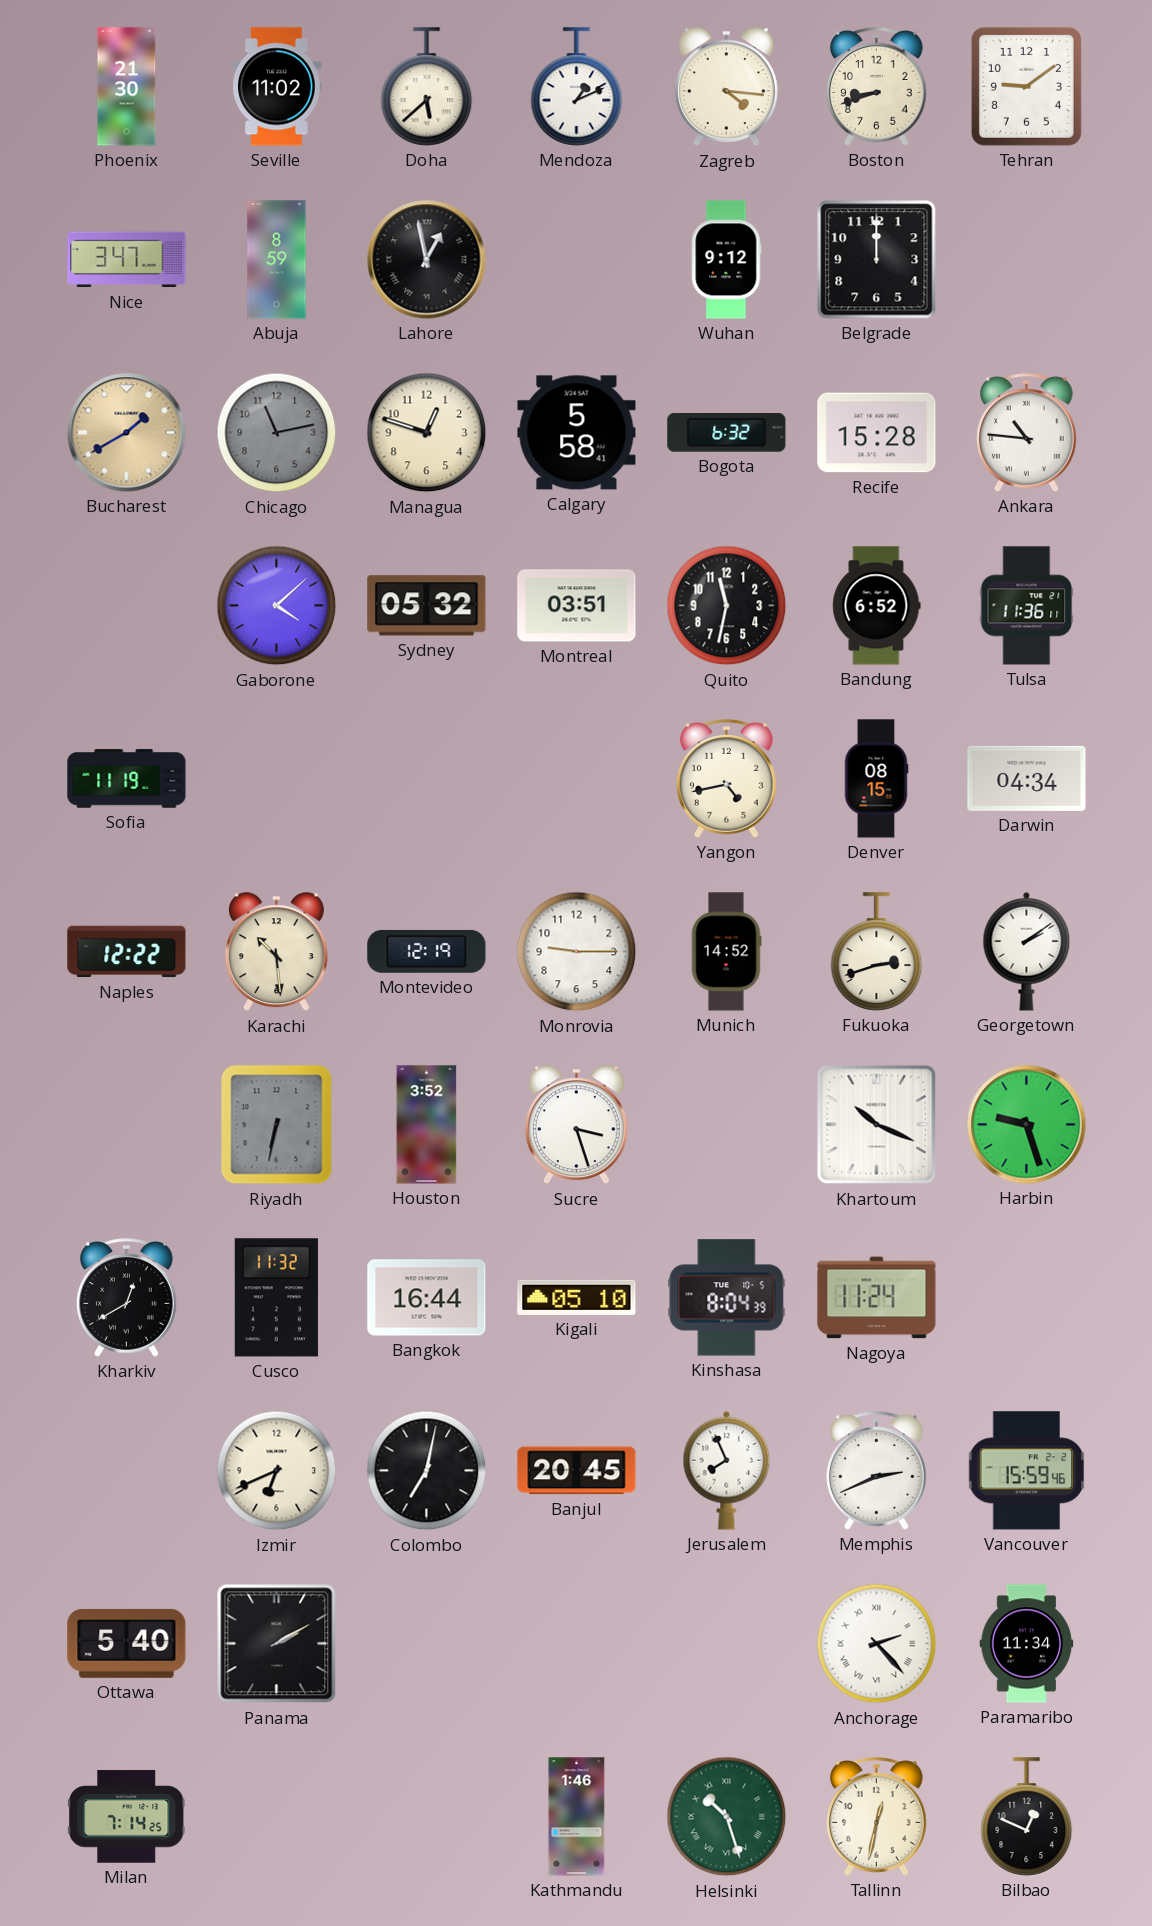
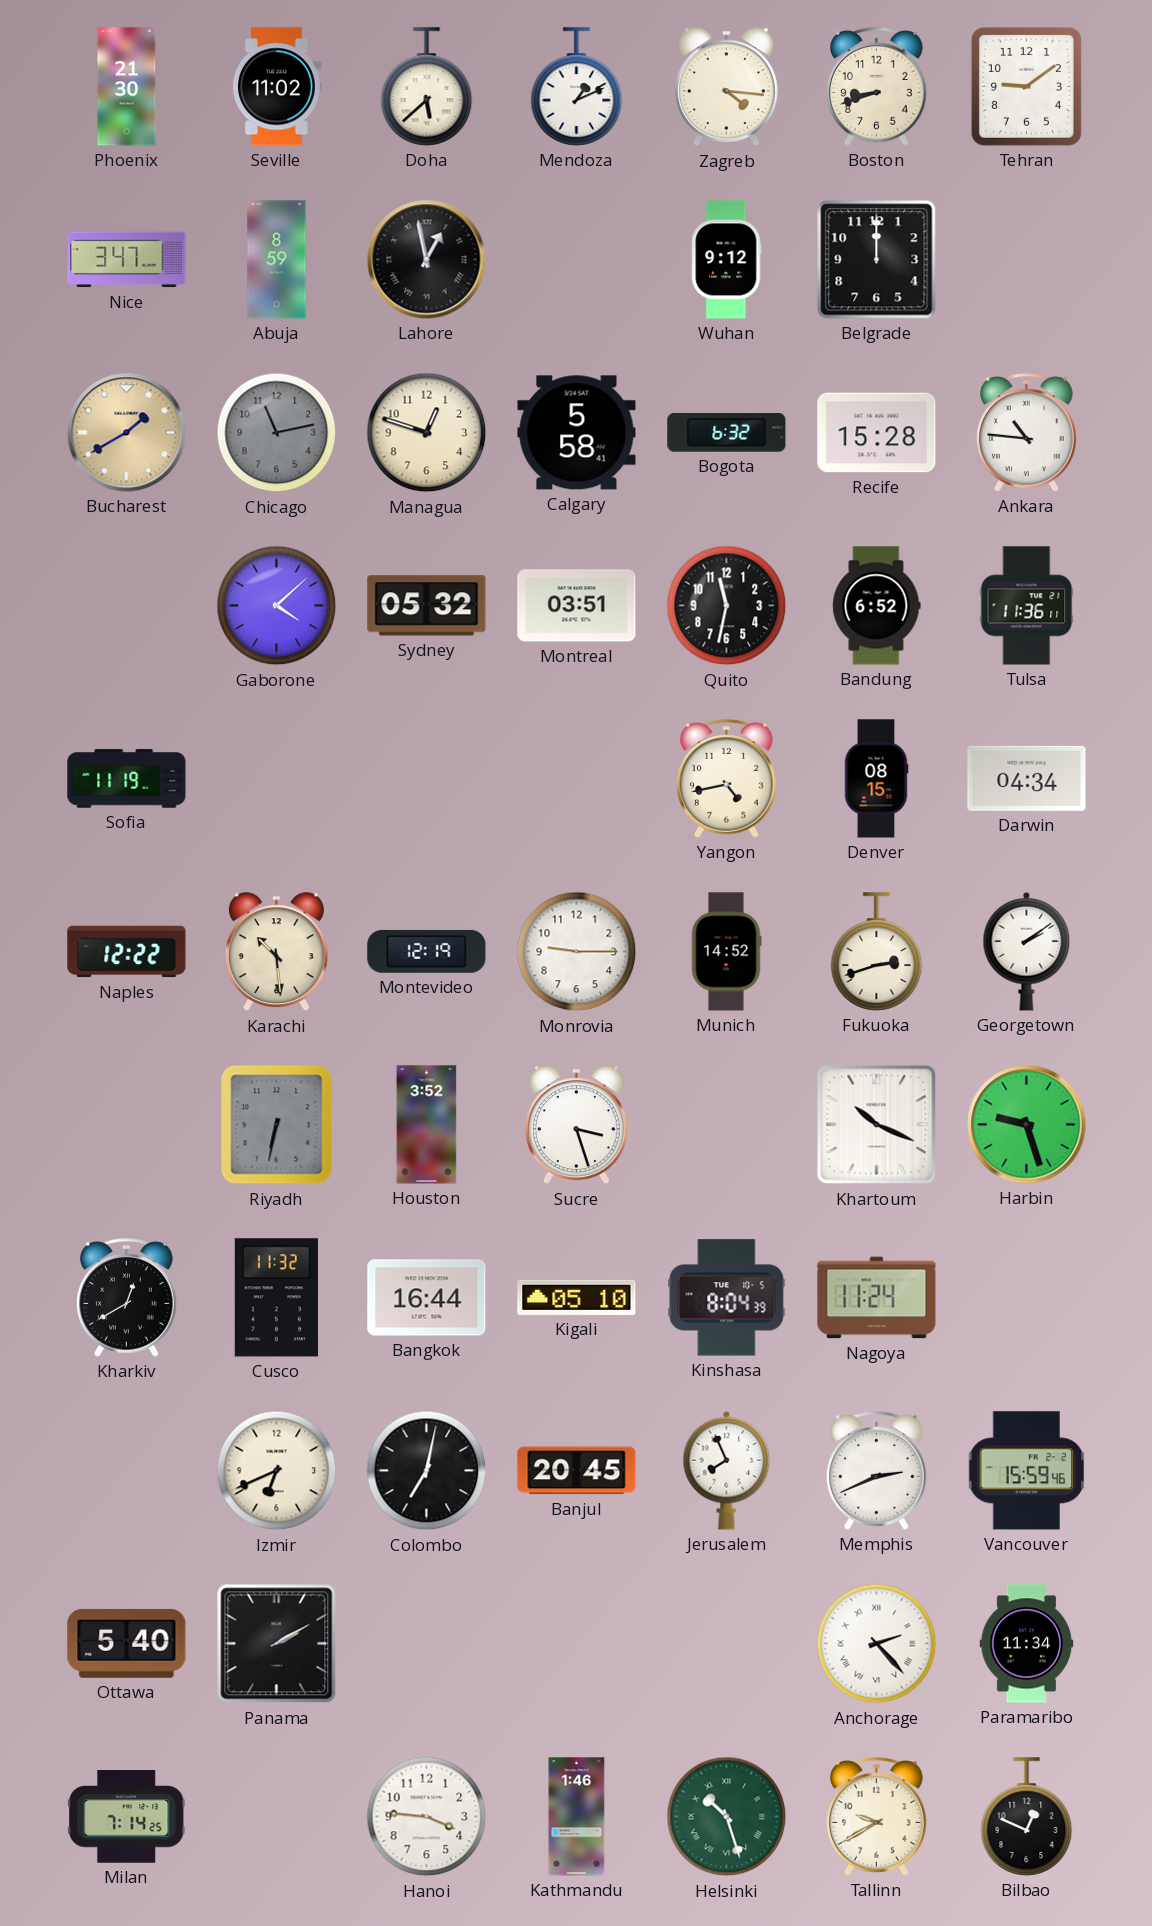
Hanoi: none -> 3:46
Tallinn: 12:32 -> 9:40
